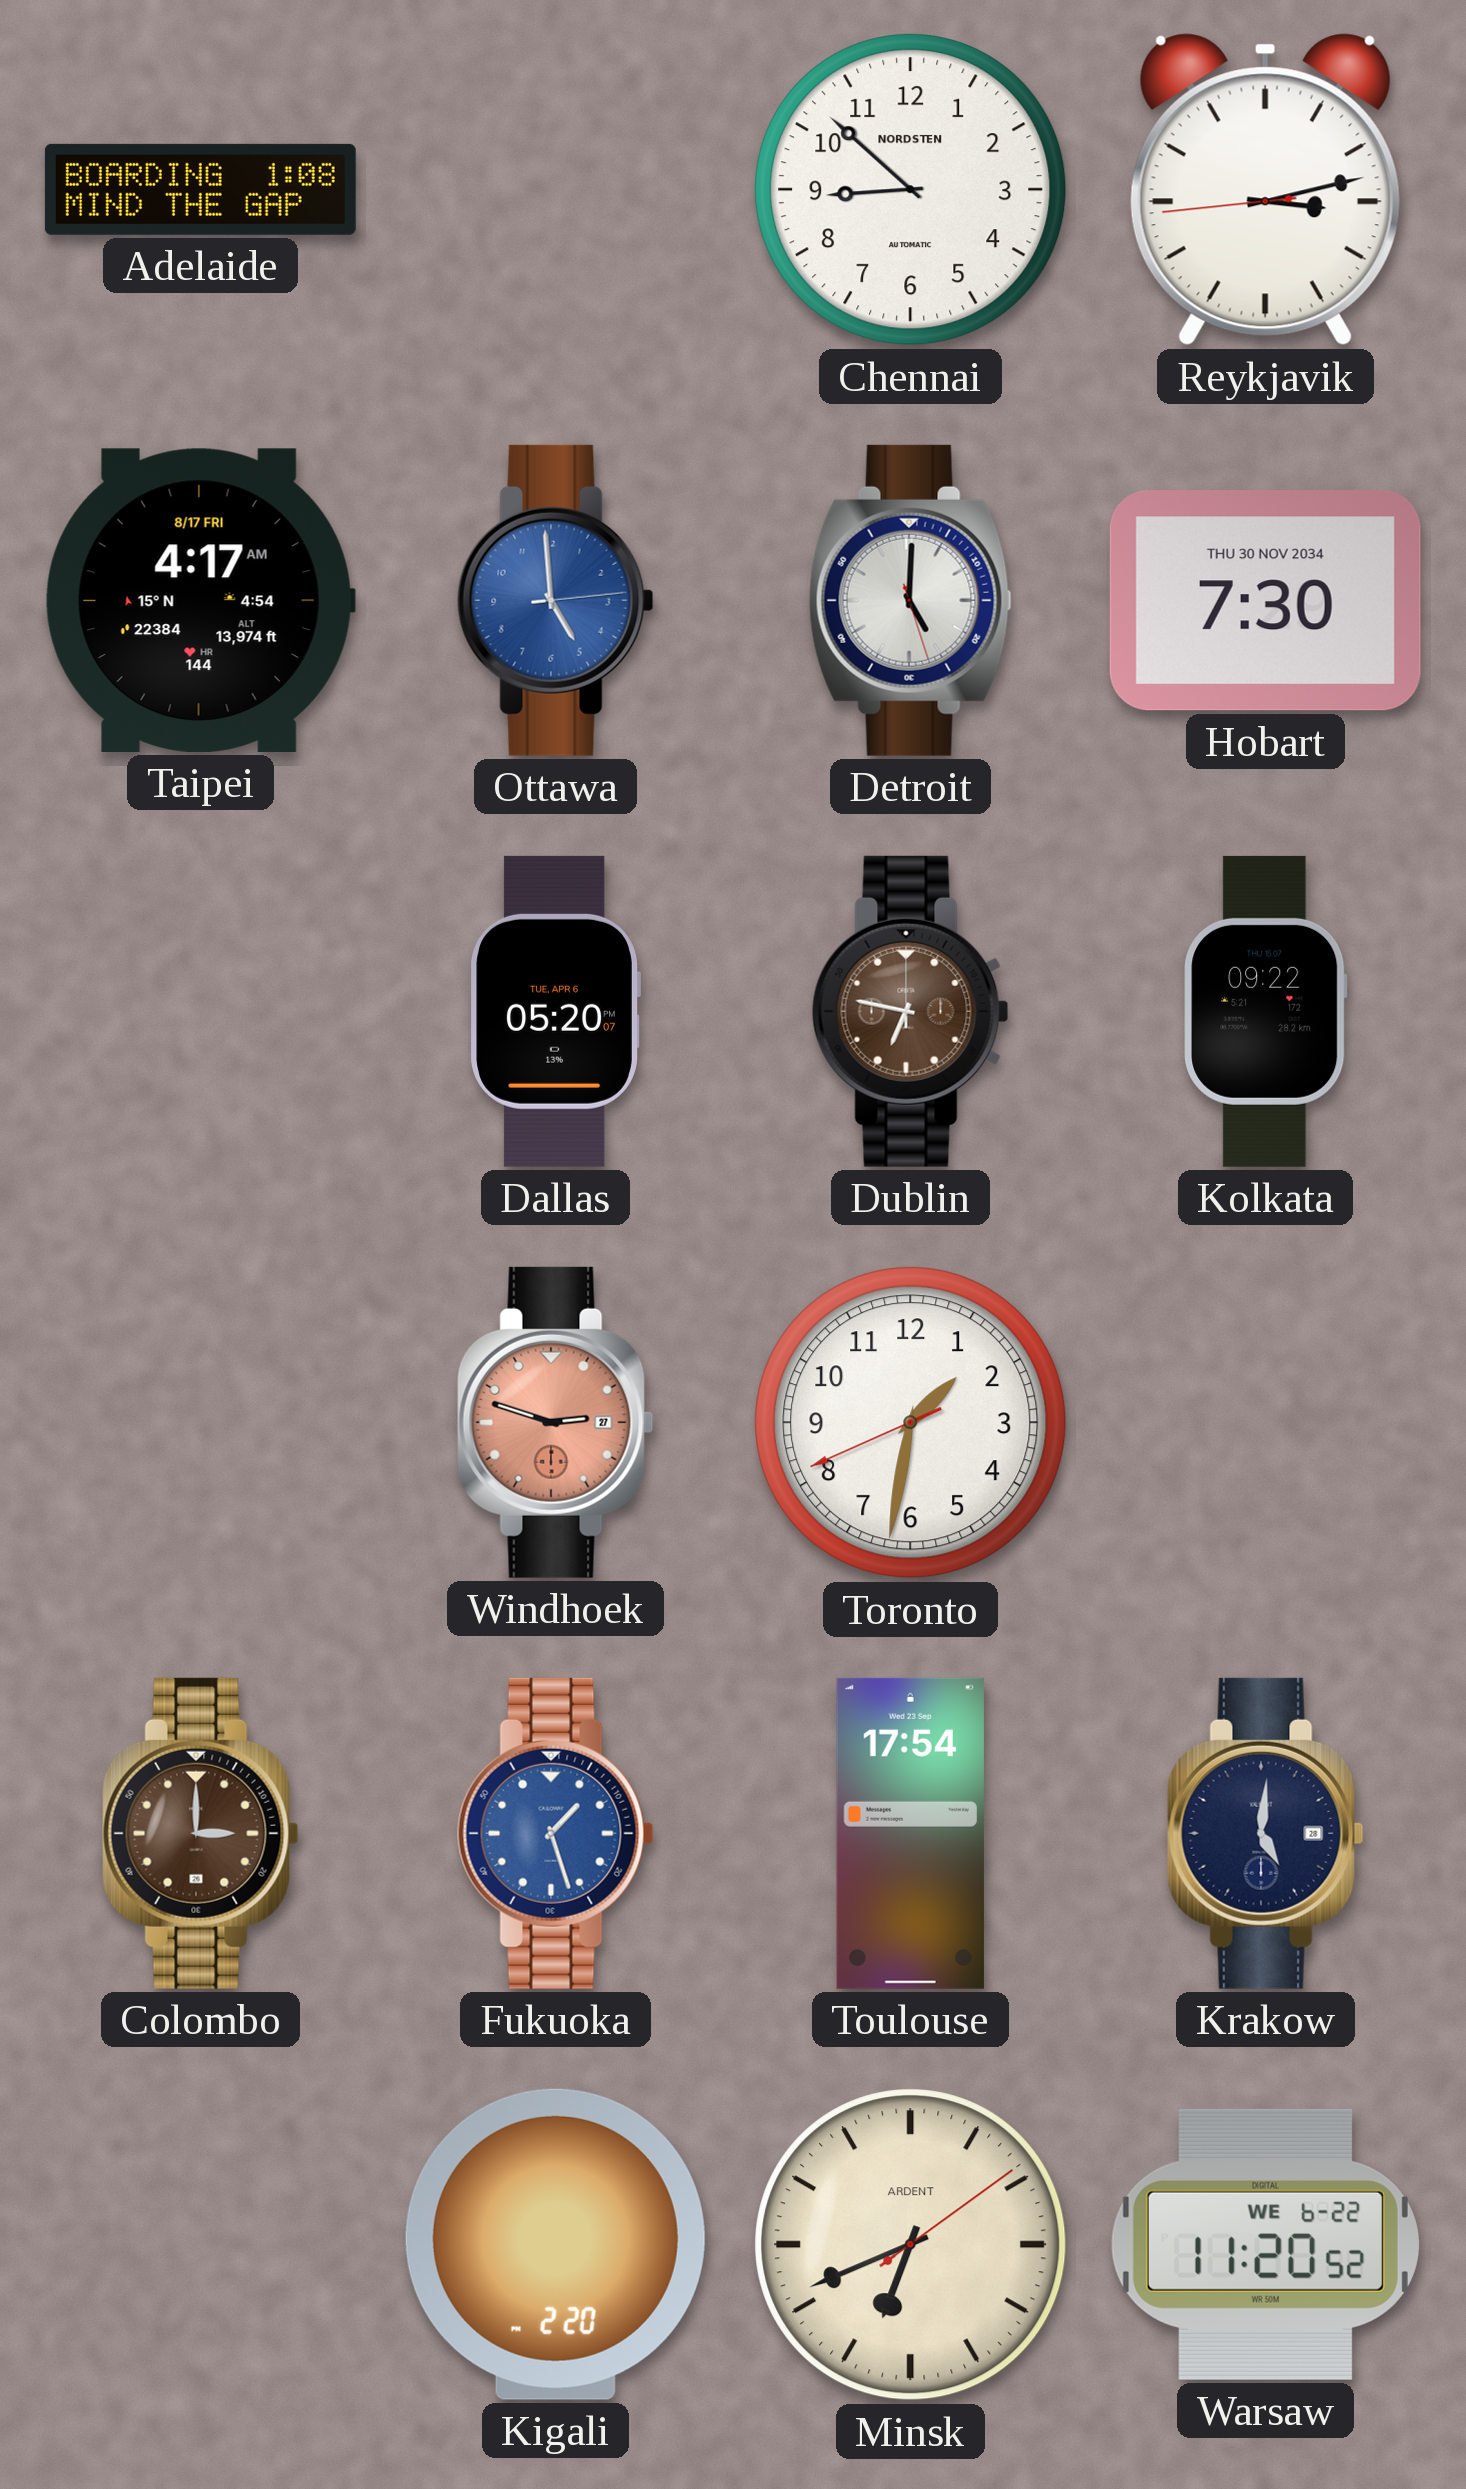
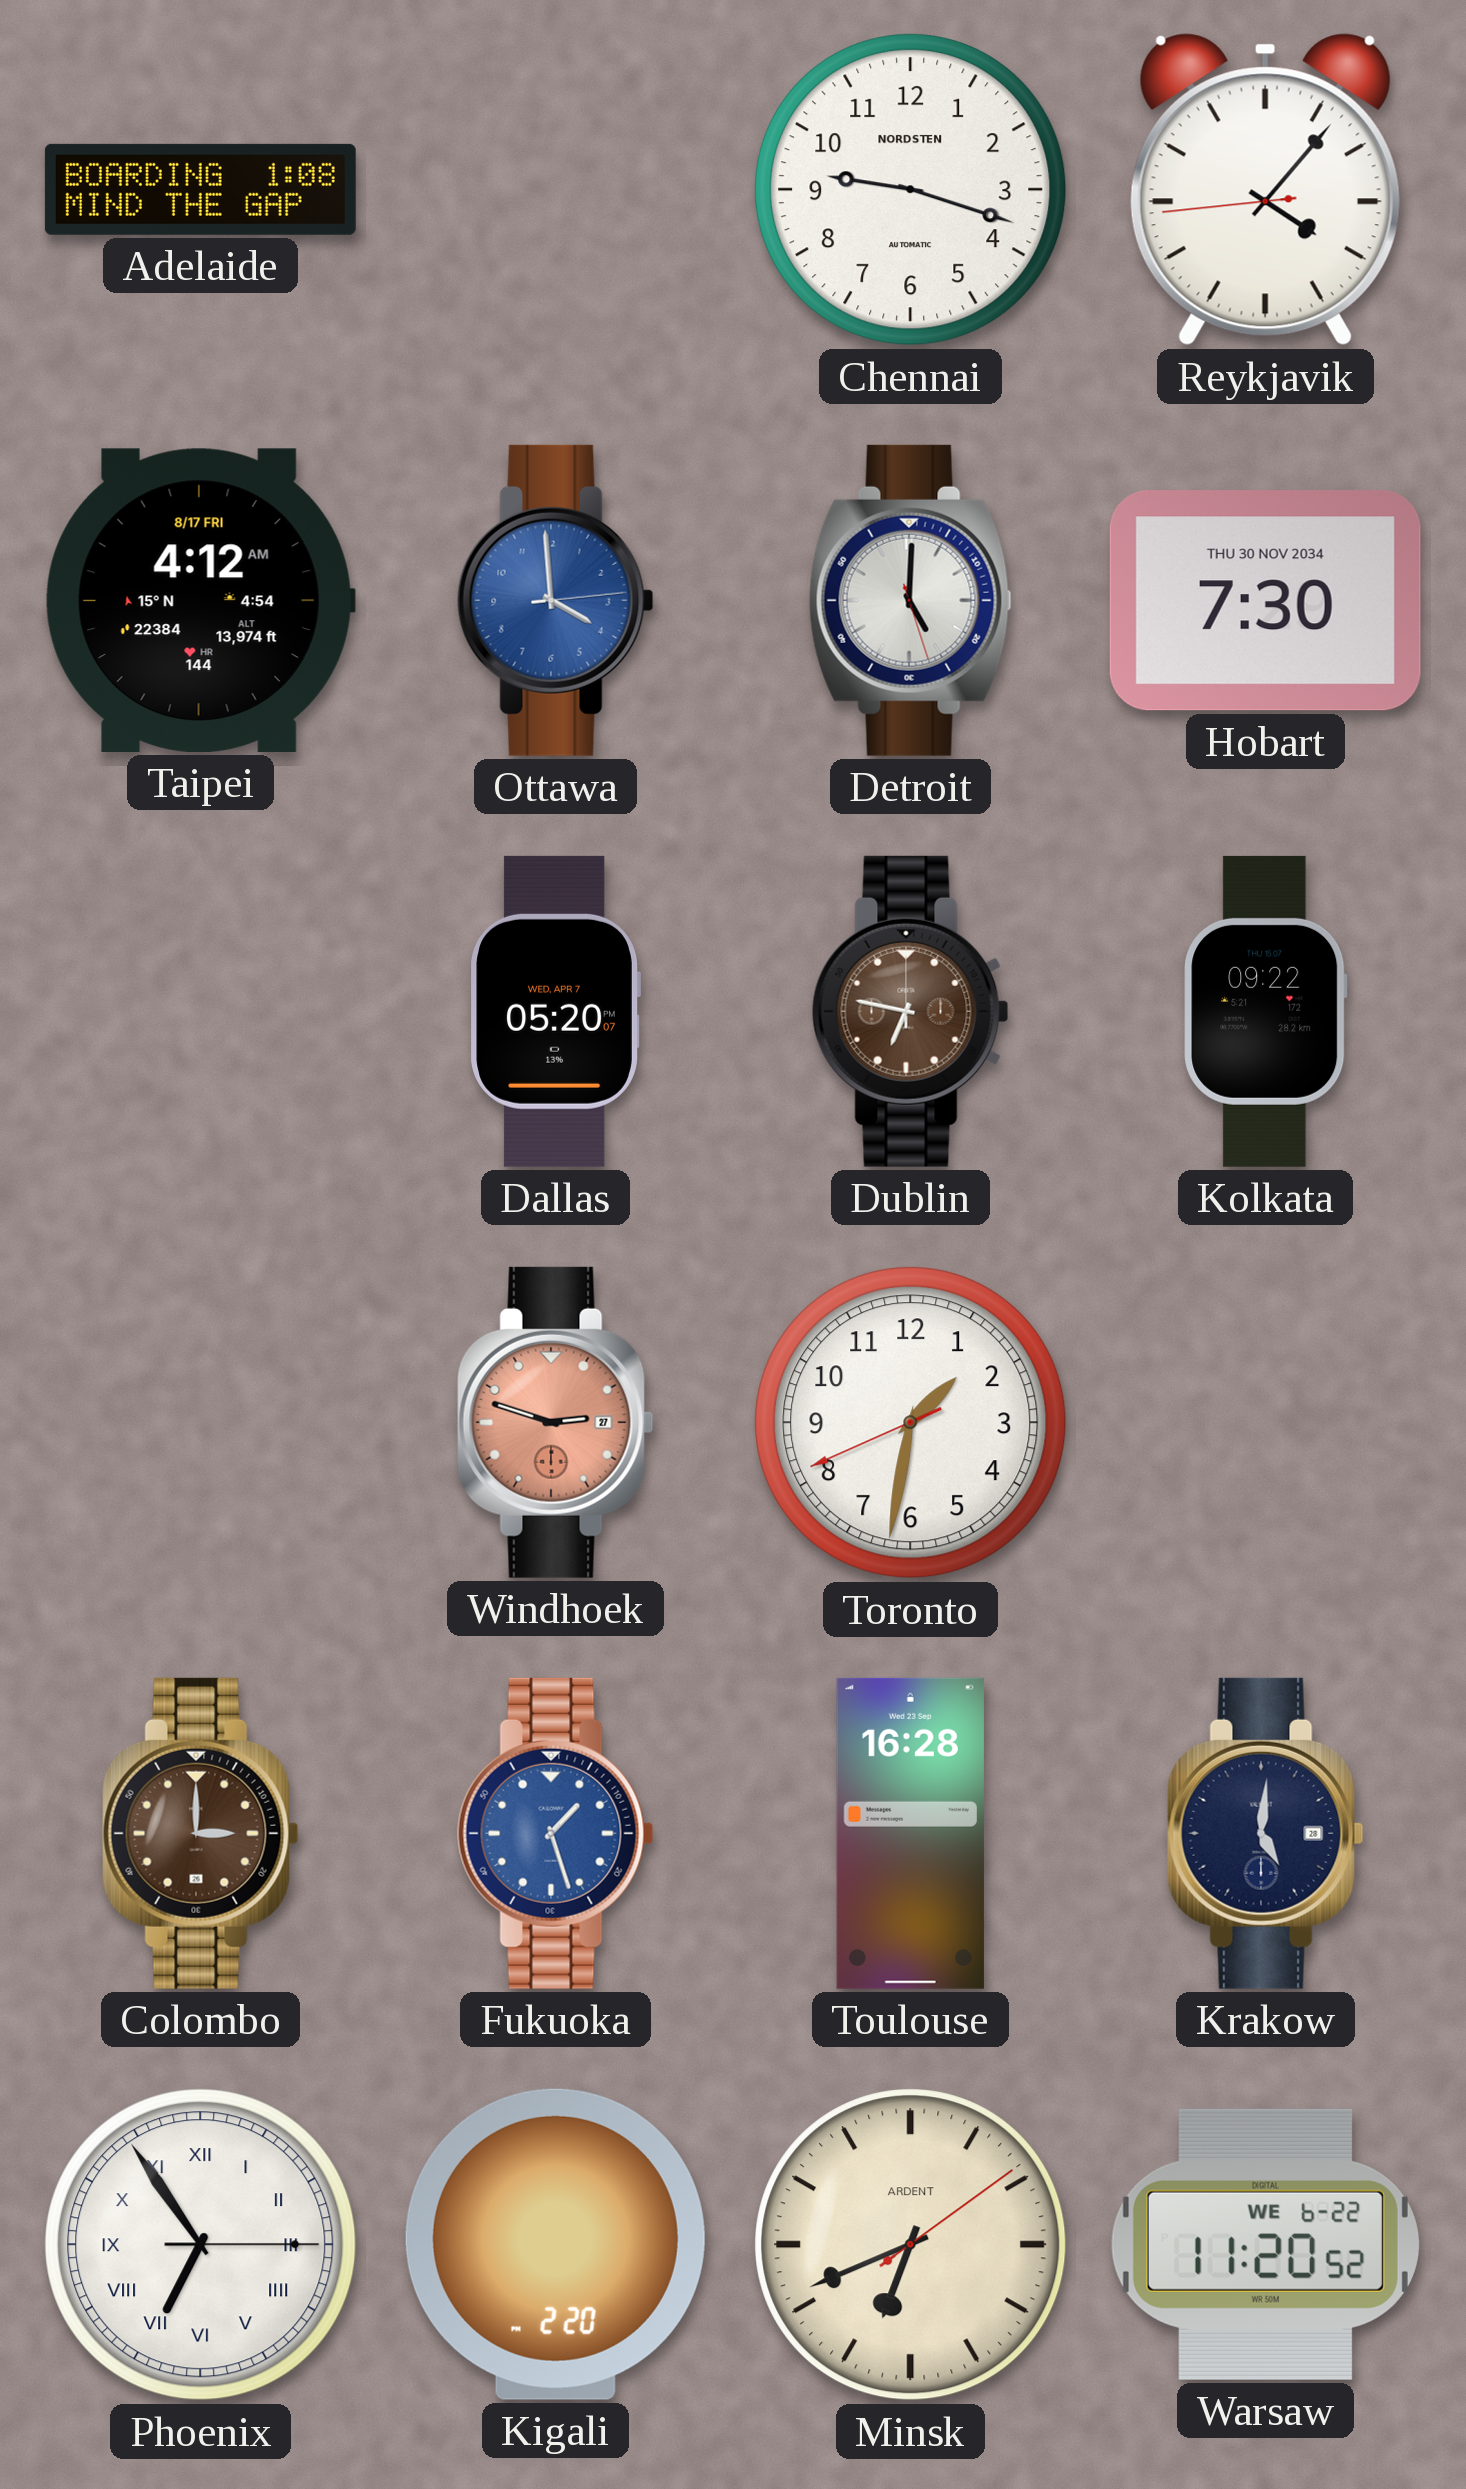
Chennai: 8:52 -> 9:18
Reykjavik: 3:12 -> 4:06
Taipei: 4:17 -> 4:12
Ottawa: 4:59 -> 3:59
Dallas date: TUE, APR 6 -> WED, APR 7
Toulouse: 17:54 -> 16:28
Phoenix: none -> 6:54
